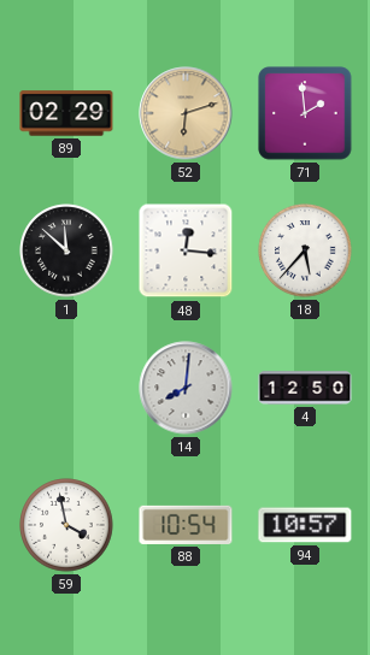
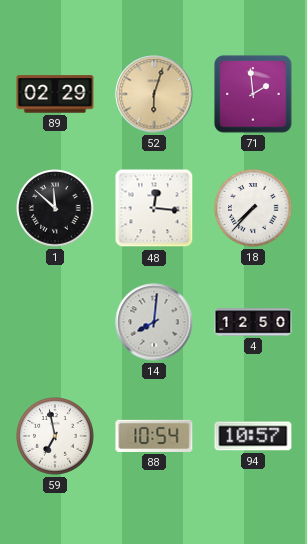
52: 6:12 -> 6:03
18: 5:37 -> 7:37
59: 3:58 -> 6:58
